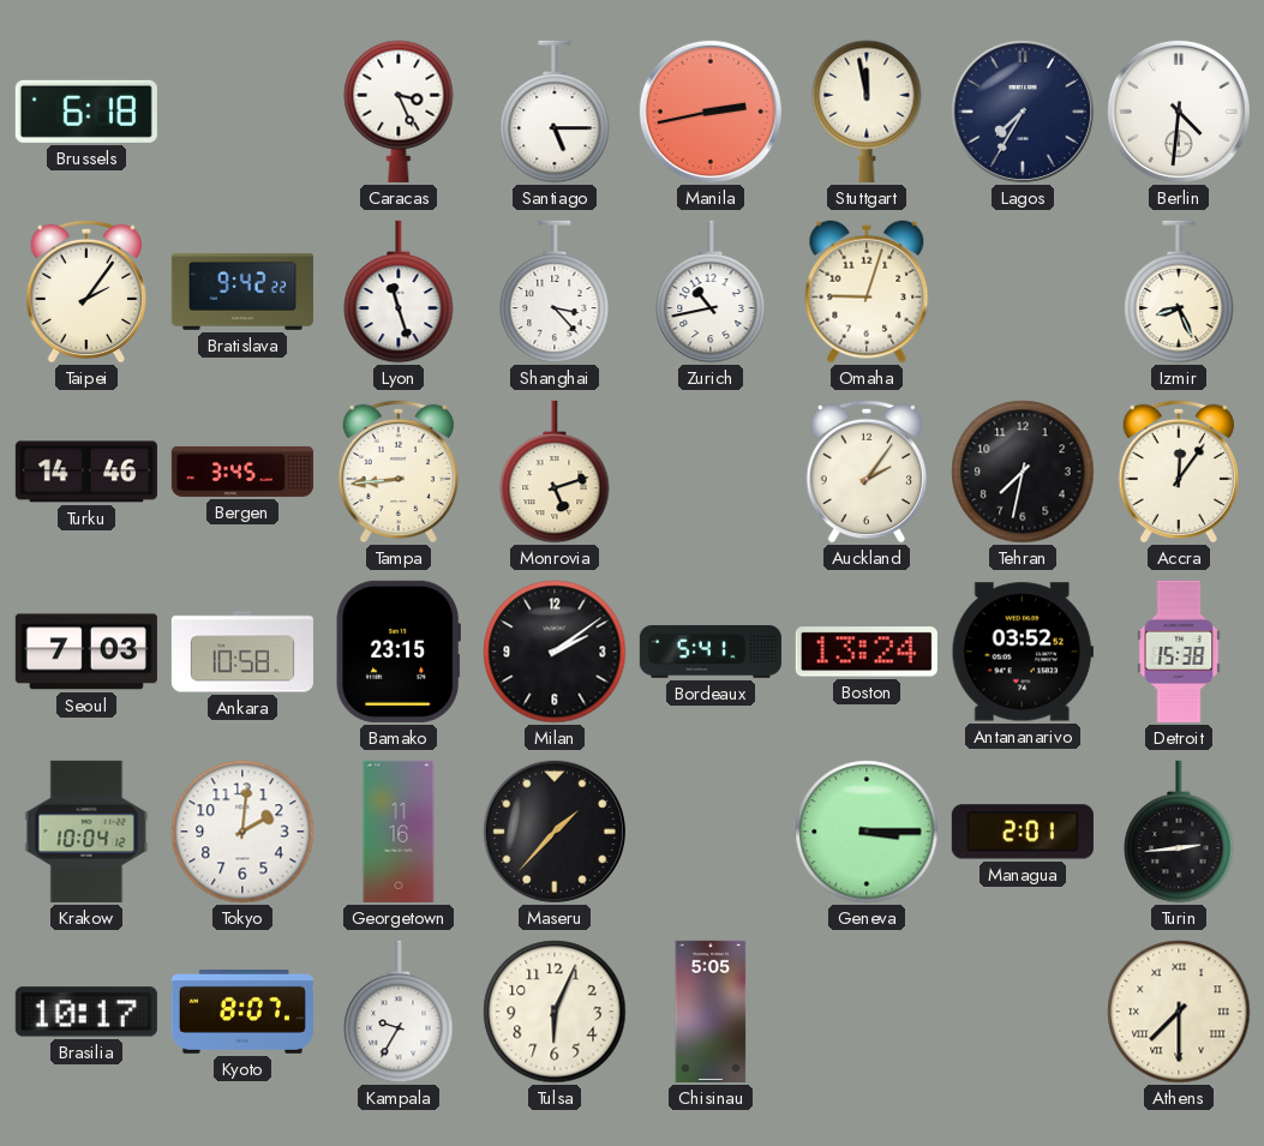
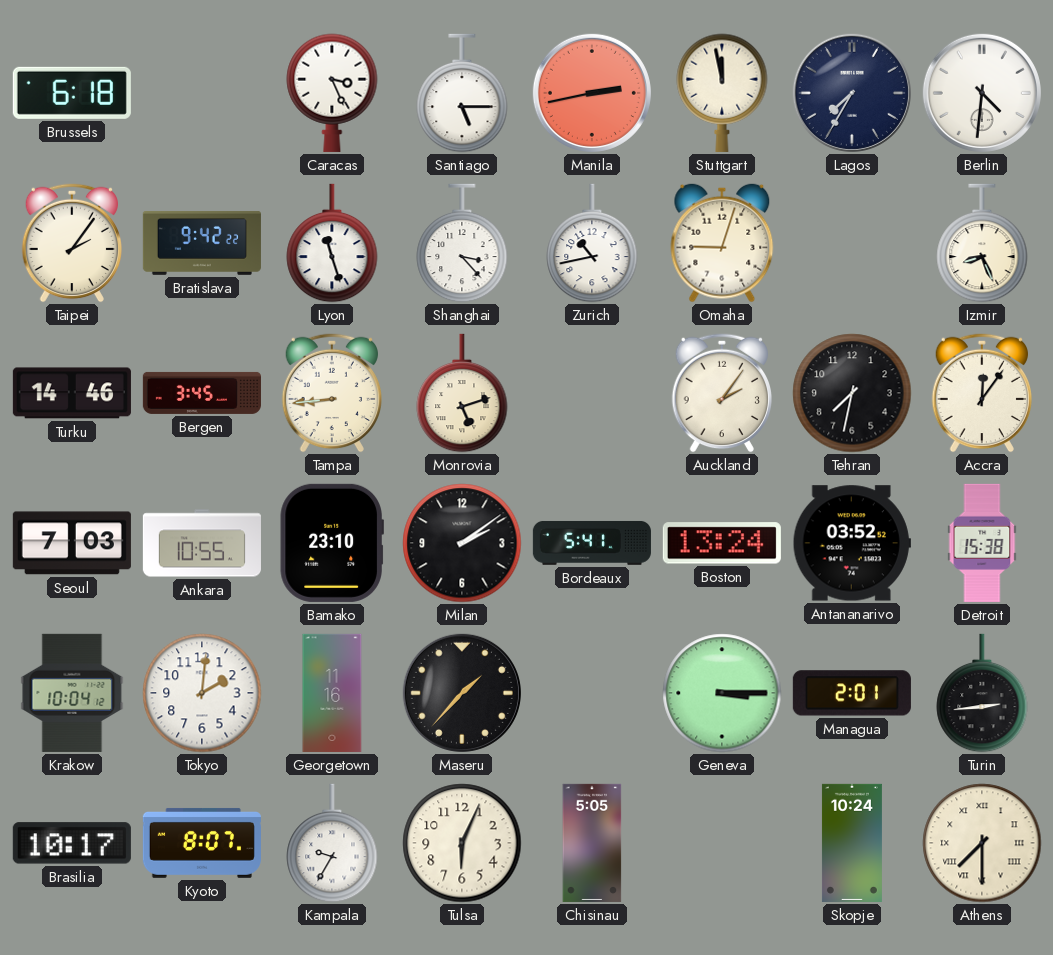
Ankara: 10:58 -> 10:55
Bamako: 23:15 -> 23:10
Skopje: none -> 10:24
